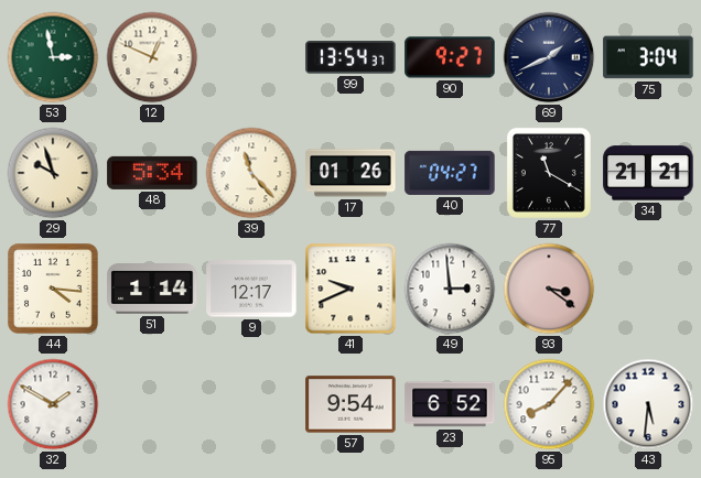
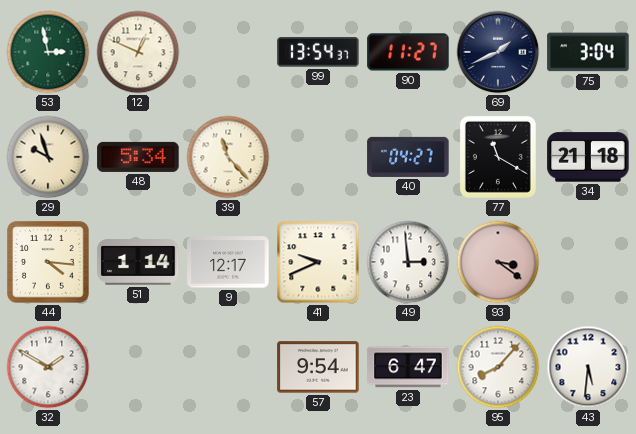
90: 9:27 -> 11:27
17: 01:26 -> none
34: 21:21 -> 21:18
23: 6:52 -> 6:47
